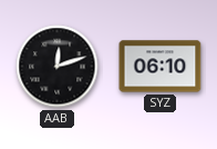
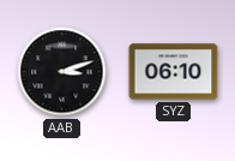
AAB: 12:12 -> 3:12
